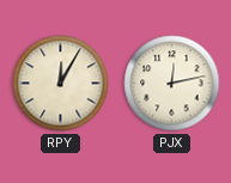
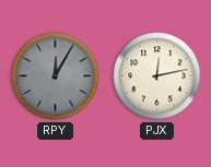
RPY dial: cream -> grey
